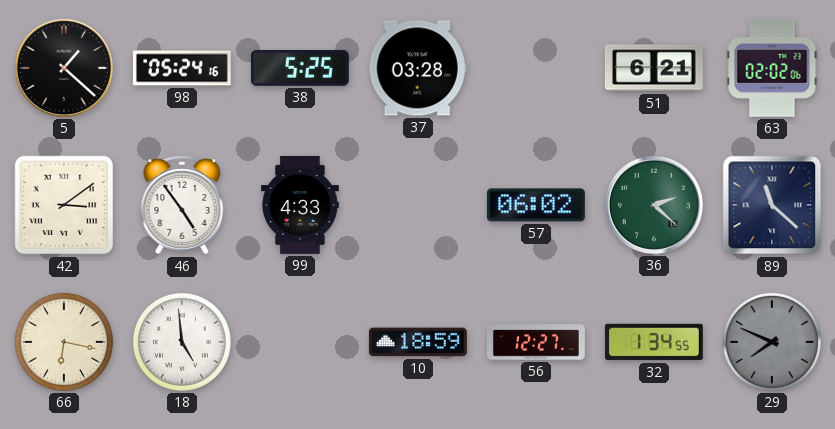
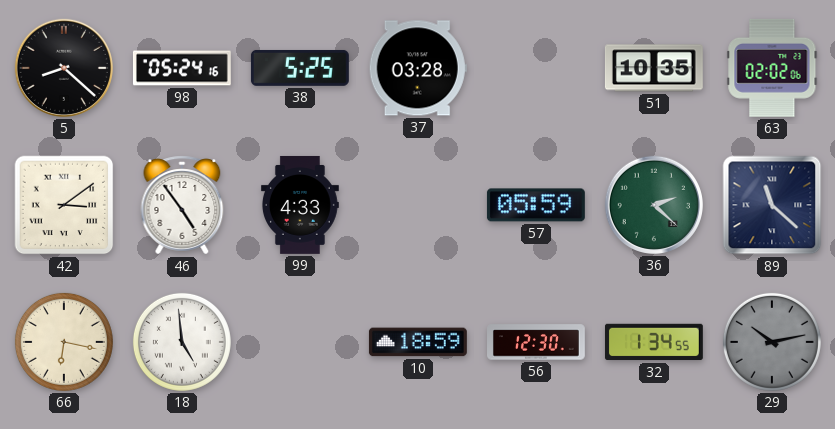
5: 1:22 -> 8:22
51: 6:21 -> 10:35
57: 06:02 -> 05:59
56: 12:27 -> 12:30
29: 7:49 -> 10:13
